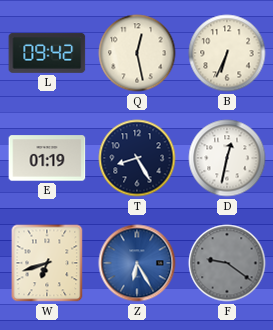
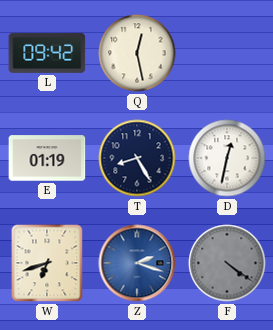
B: 6:34 -> none
Z: 6:25 -> 2:18
F: 9:21 -> 4:21
